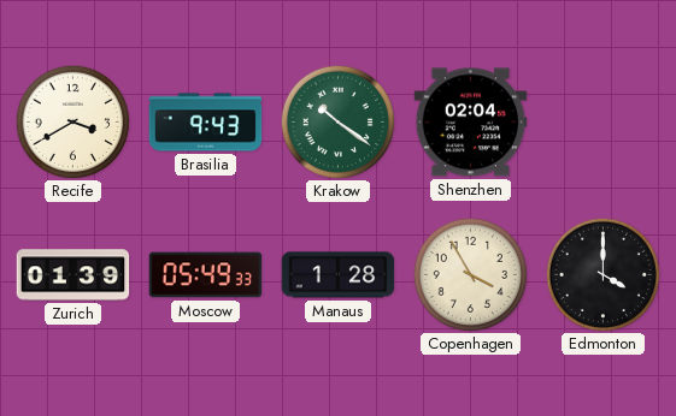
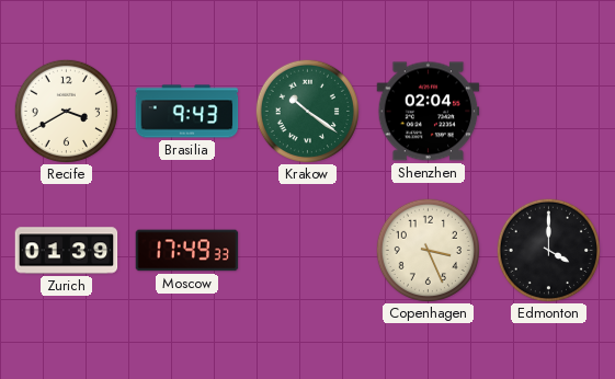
Moscow: 05:49 -> 17:49
Manaus: 1:28 -> none
Copenhagen: 3:55 -> 3:26
